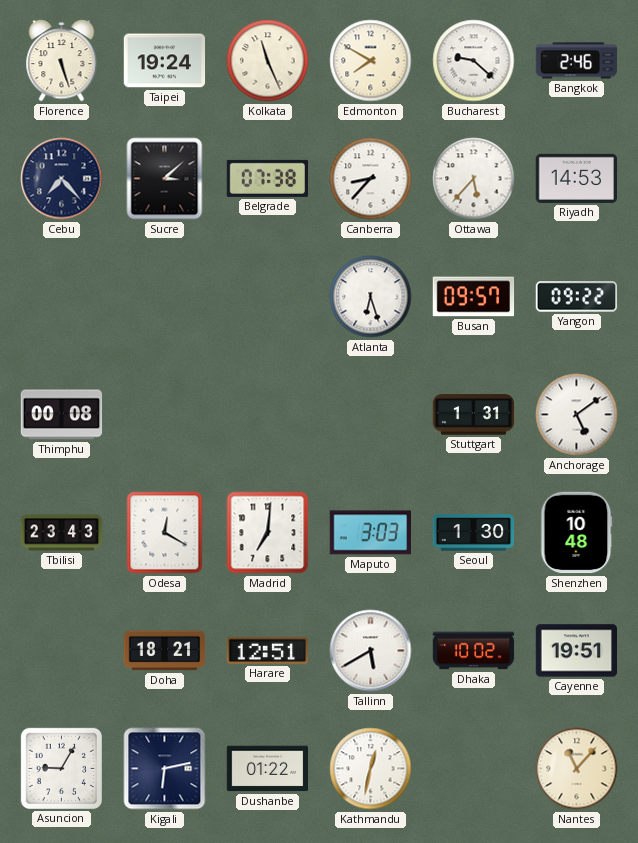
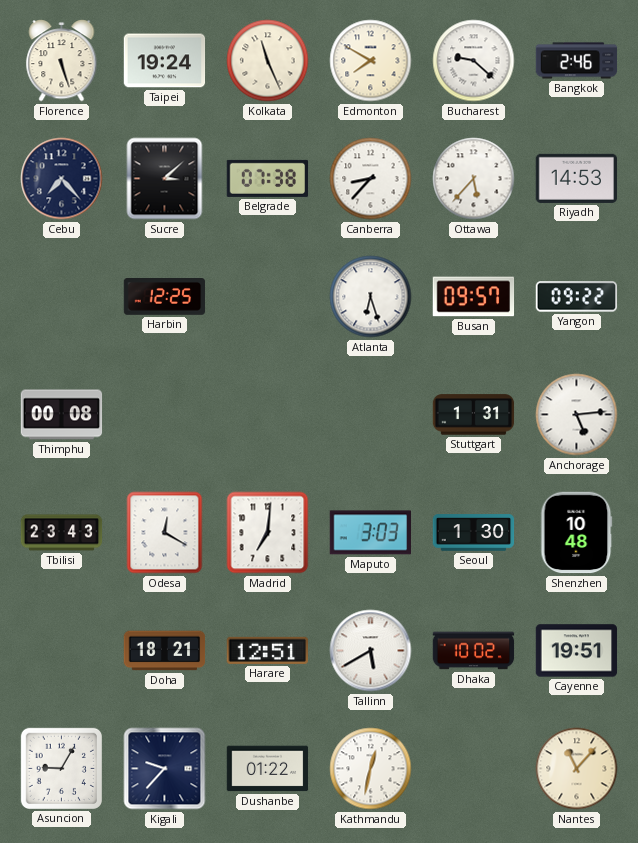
Harbin: none -> 12:25
Anchorage: 5:09 -> 5:14
Kigali: 6:13 -> 9:37
